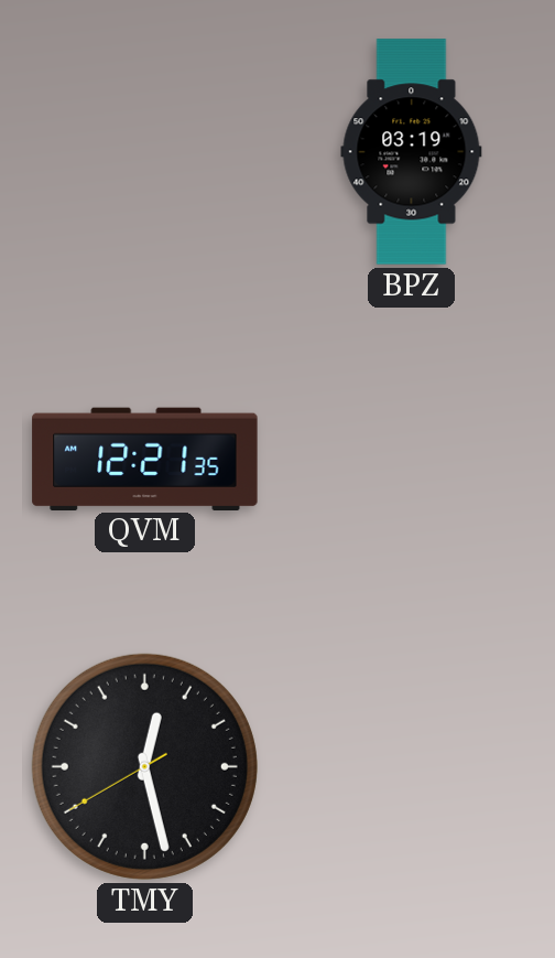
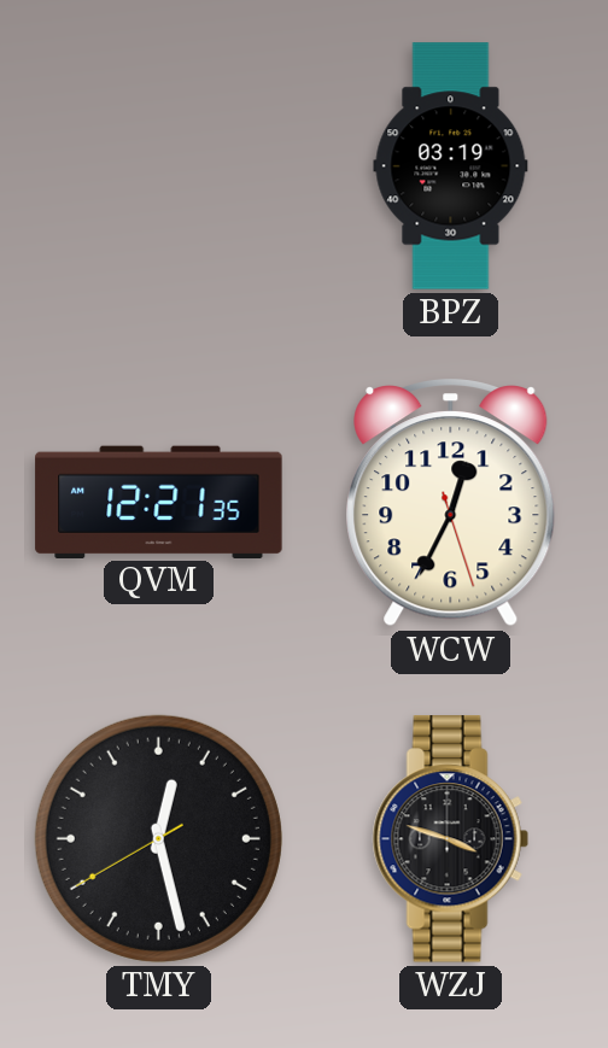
WCW: none -> 12:34
WZJ: none -> 3:48
